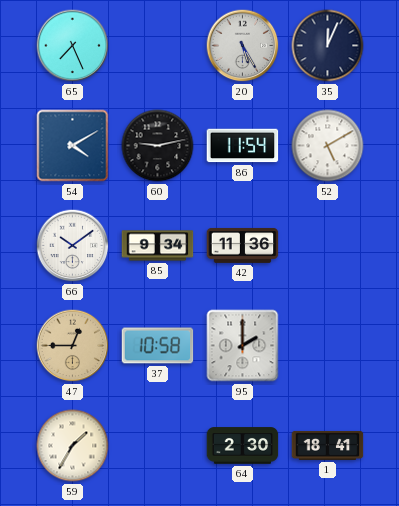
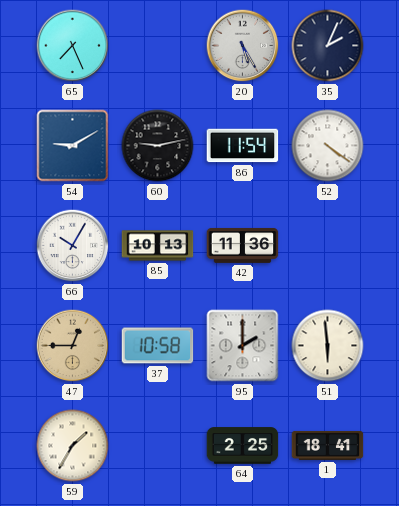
35: 12:04 -> 2:04
54: 4:10 -> 9:10
52: 5:10 -> 4:21
66: 10:09 -> 10:05
85: 9:34 -> 10:13
51: none -> 5:59
64: 2:30 -> 2:25
